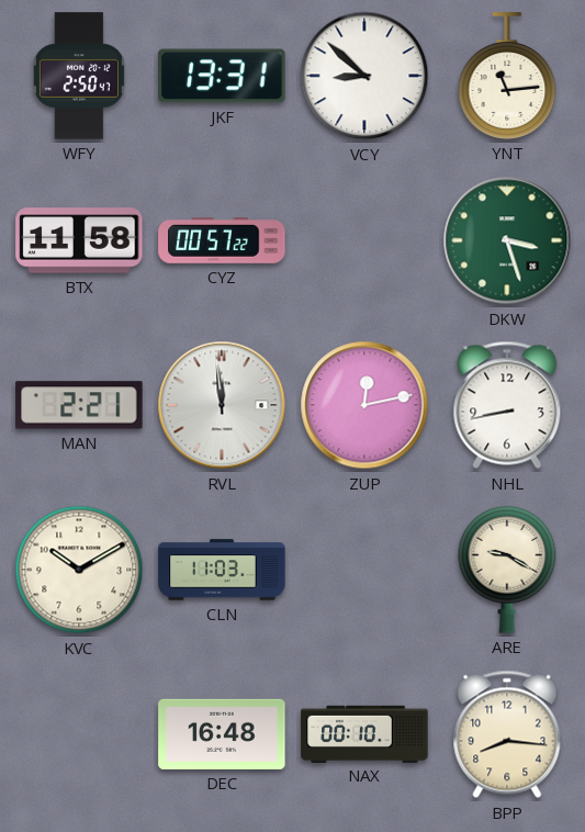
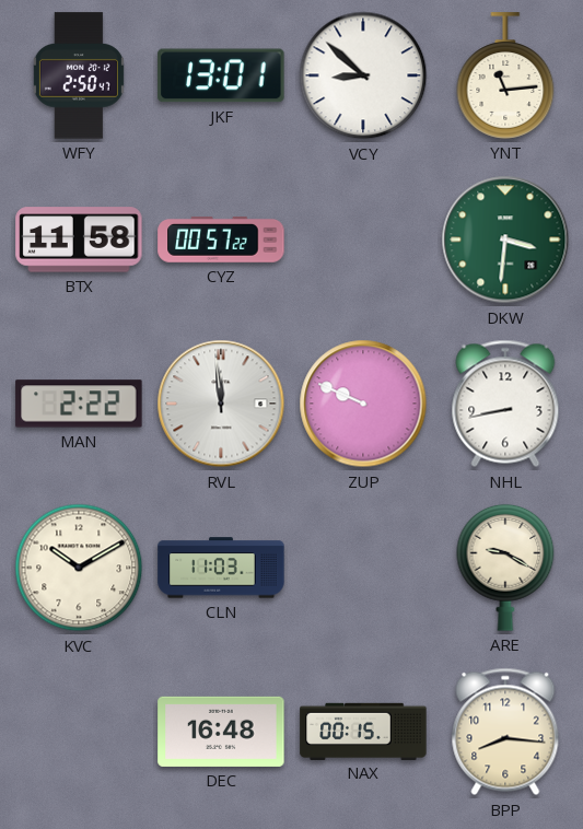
JKF: 13:31 -> 13:01
DKW: 3:27 -> 3:31
MAN: 2:21 -> 2:22
ZUP: 12:13 -> 9:49
NAX: 00:10 -> 00:15
